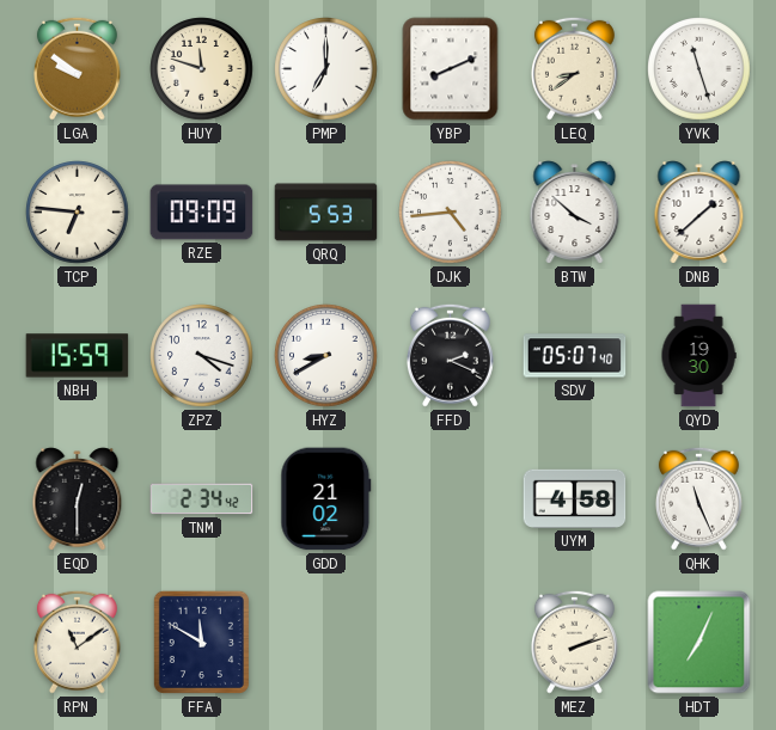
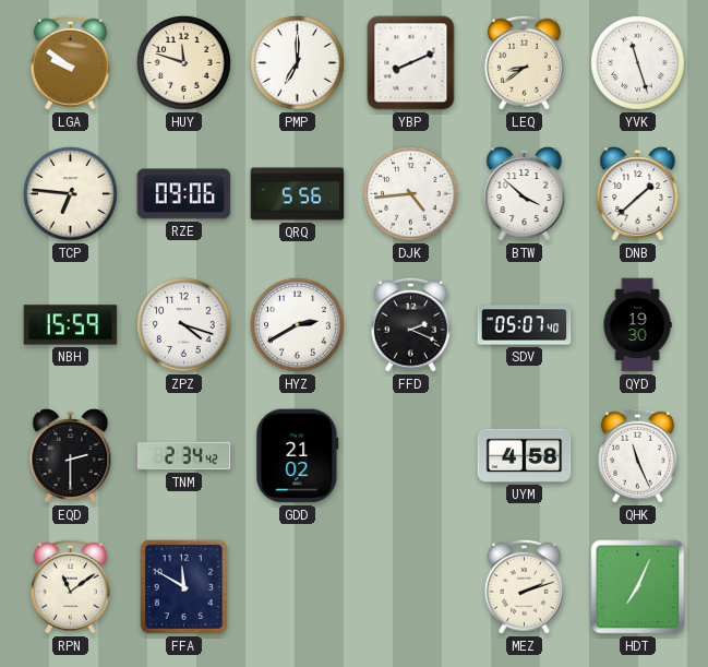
RZE: 09:09 -> 09:06
QRQ: 5:53 -> 5:56
HYZ: 8:40 -> 2:40
EQD: 12:30 -> 2:30
